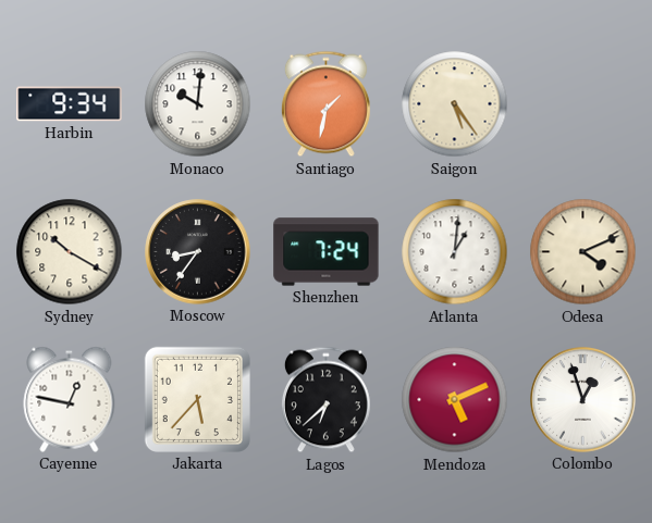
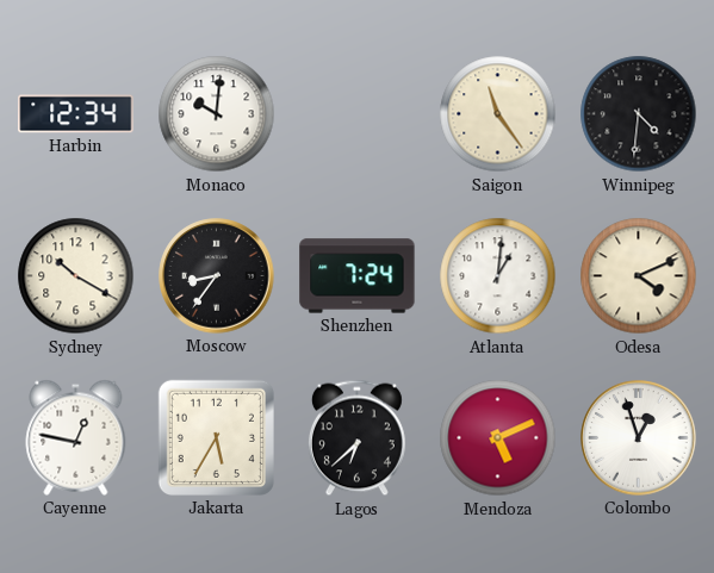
Harbin: 9:34 -> 12:34
Santiago: 1:32 -> none
Saigon: 5:24 -> 11:24
Winnipeg: none -> 4:31
Jakarta: 5:37 -> 5:35
